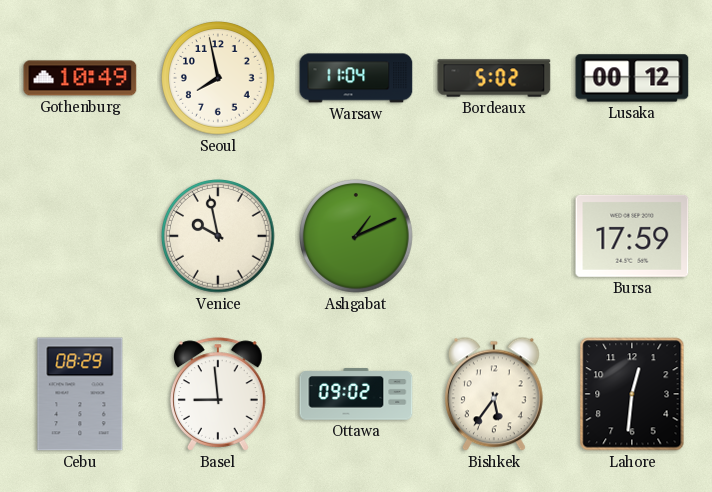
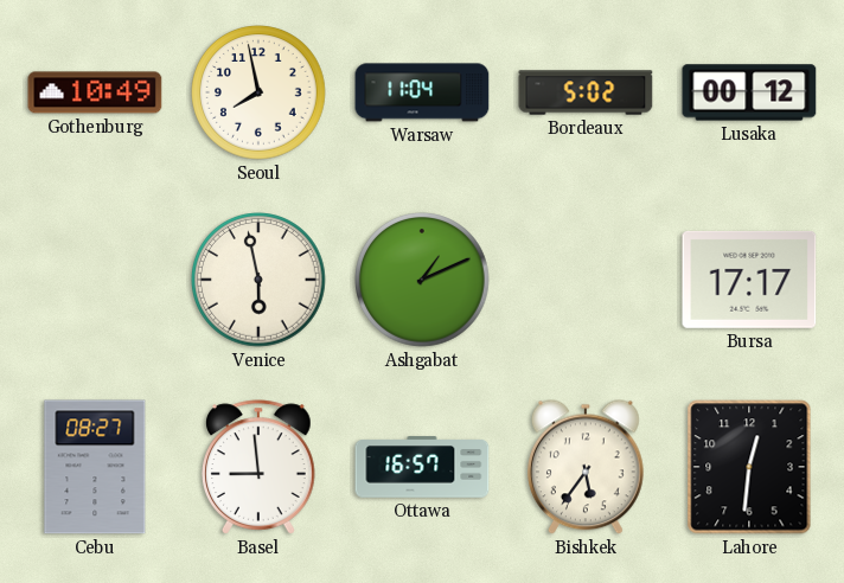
Venice: 9:58 -> 5:58
Bursa: 17:59 -> 17:17
Cebu: 08:29 -> 08:27
Ottawa: 09:02 -> 16:57
